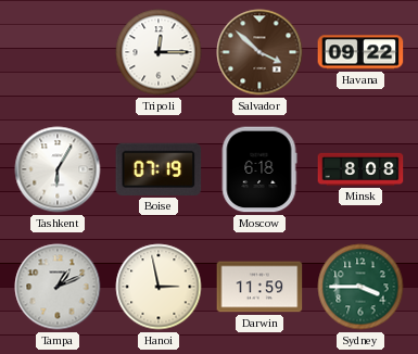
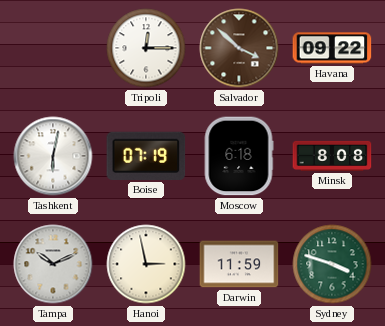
Tashkent: 6:05 -> 6:02
Tampa: 1:11 -> 10:11
Sydney: 3:45 -> 3:48
